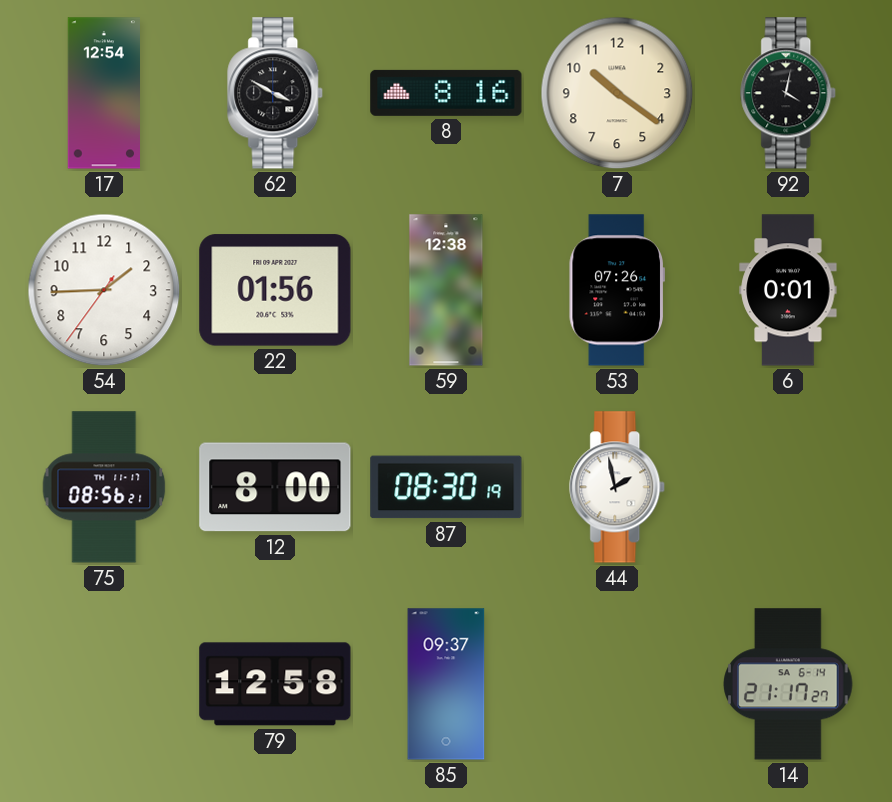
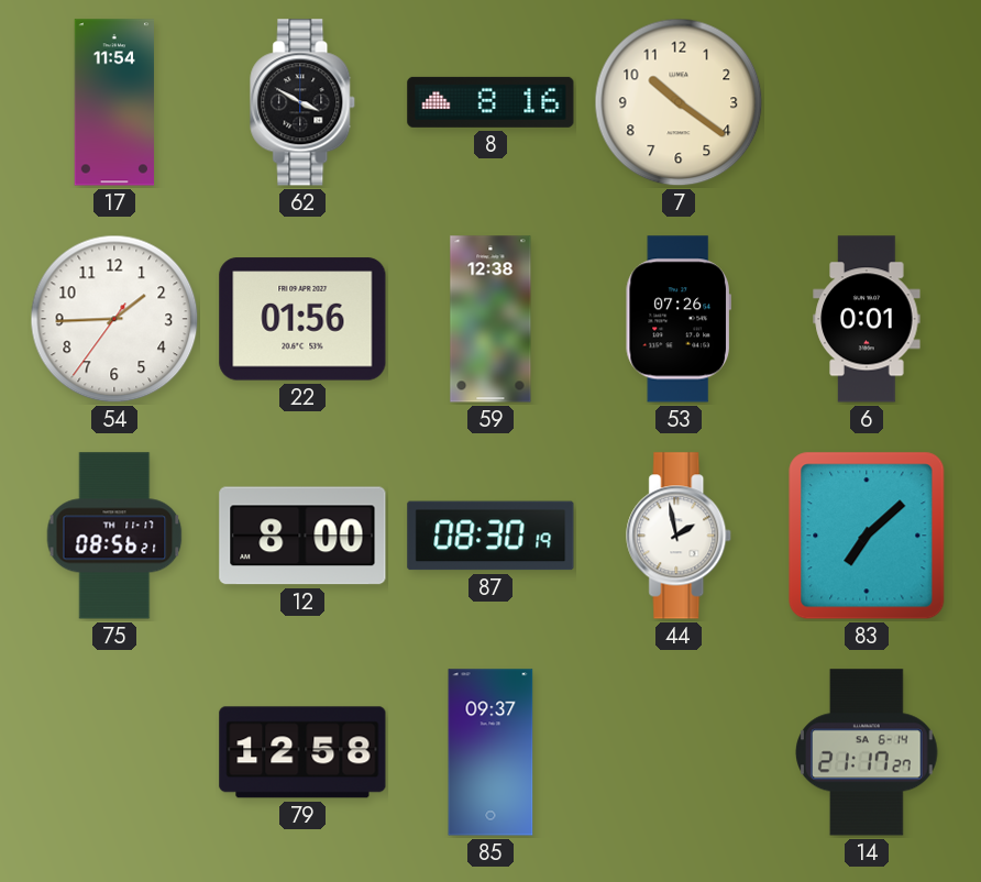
17: 12:54 -> 11:54
92: 4:02 -> none
83: none -> 7:08
